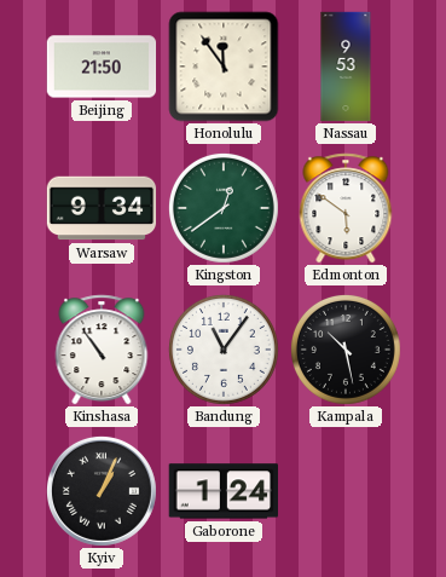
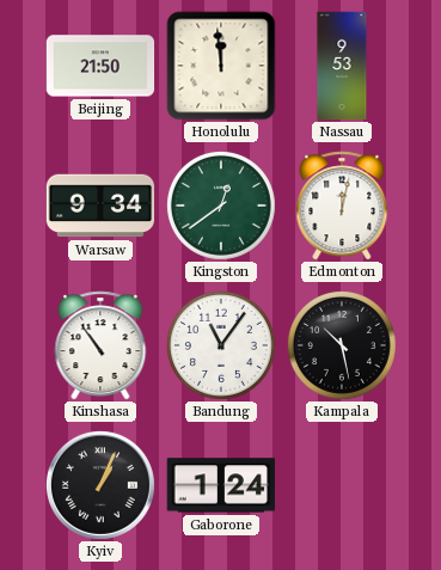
Honolulu: 11:54 -> 11:59
Edmonton: 5:51 -> 12:02
